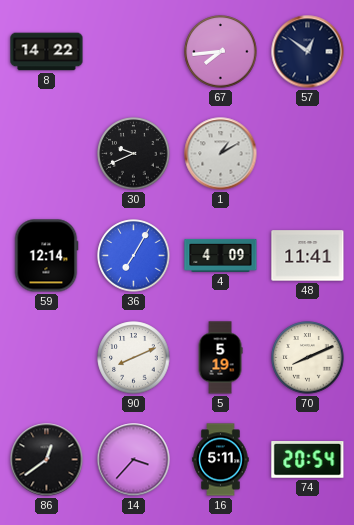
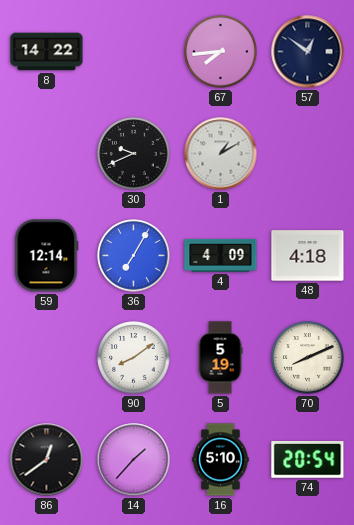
48: 11:41 -> 4:18
90: 8:11 -> 8:09
14: 3:37 -> 1:37
16: 5:11 -> 5:10
